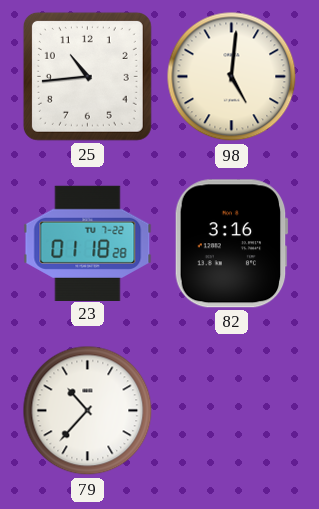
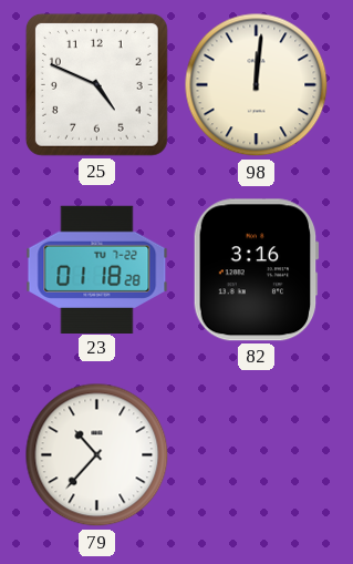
25: 10:44 -> 4:49
98: 5:01 -> 12:01
